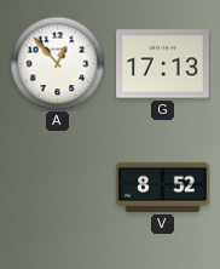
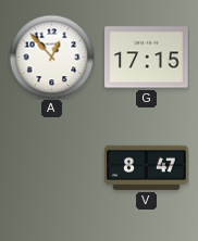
G: 17:13 -> 17:15
V: 8:52 -> 8:47
